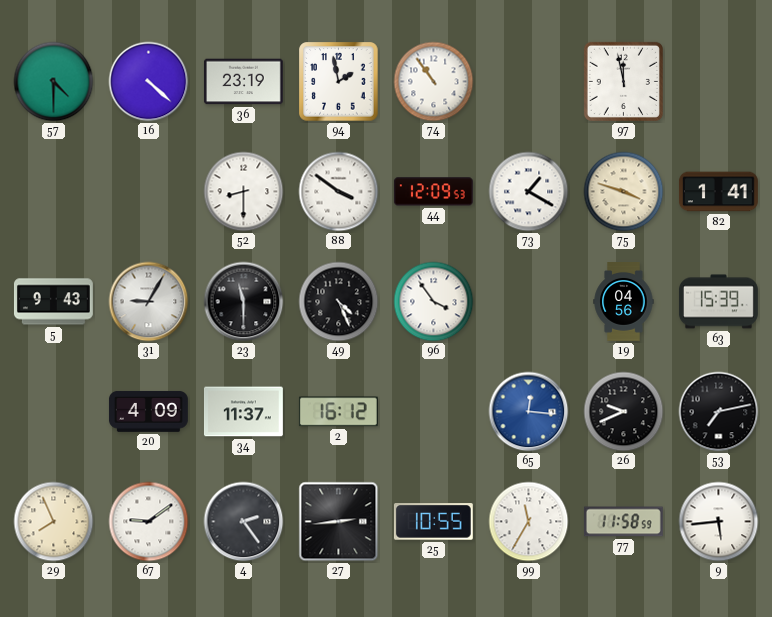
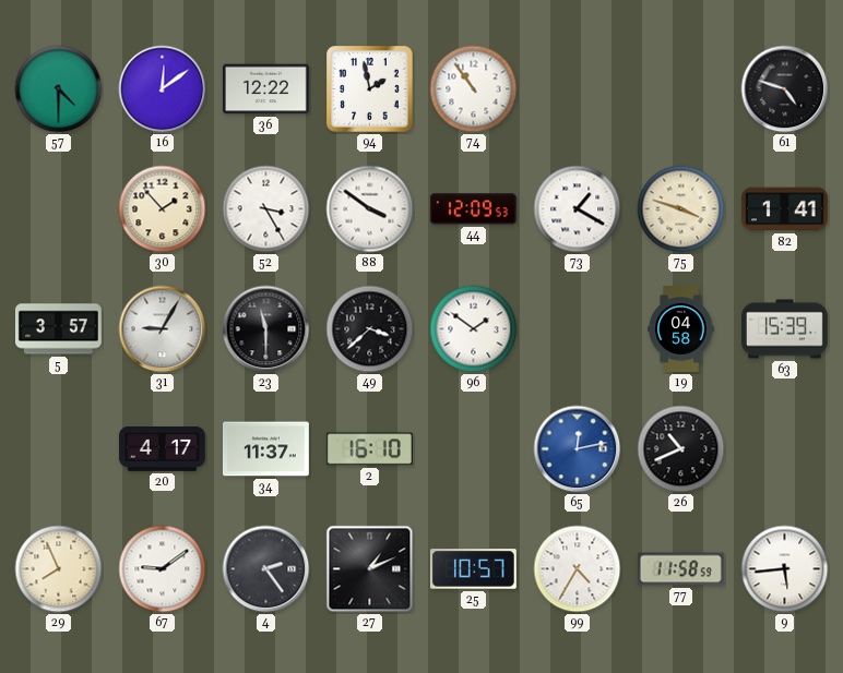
16: 4:22 -> 12:09
36: 23:19 -> 12:22
97: 11:58 -> none
61: none -> 4:48
30: none -> 1:53
52: 8:30 -> 3:25
5: 9:43 -> 3:57
49: 4:26 -> 3:38
96: 3:54 -> 1:51
19: 04:56 -> 04:58
20: 4:09 -> 4:17
2: 16:12 -> 16:10
65: 12:16 -> 12:13
26: 9:41 -> 10:41
53: 7:13 -> none
27: 2:44 -> 1:11
25: 10:55 -> 10:57
99: 11:35 -> 4:35
